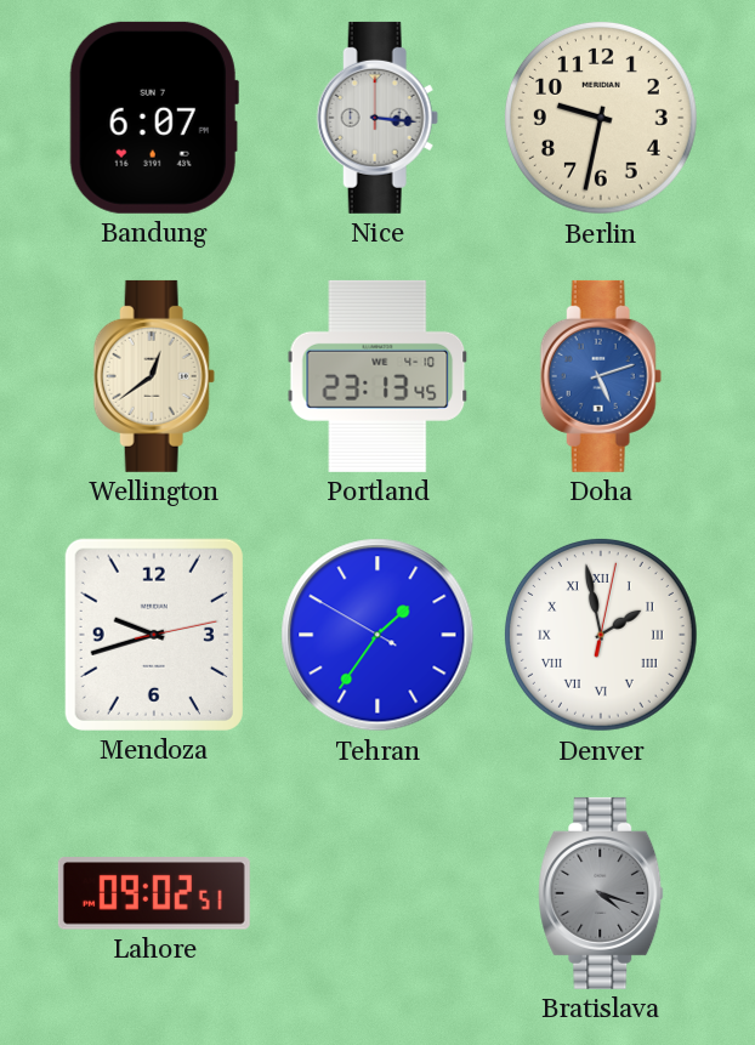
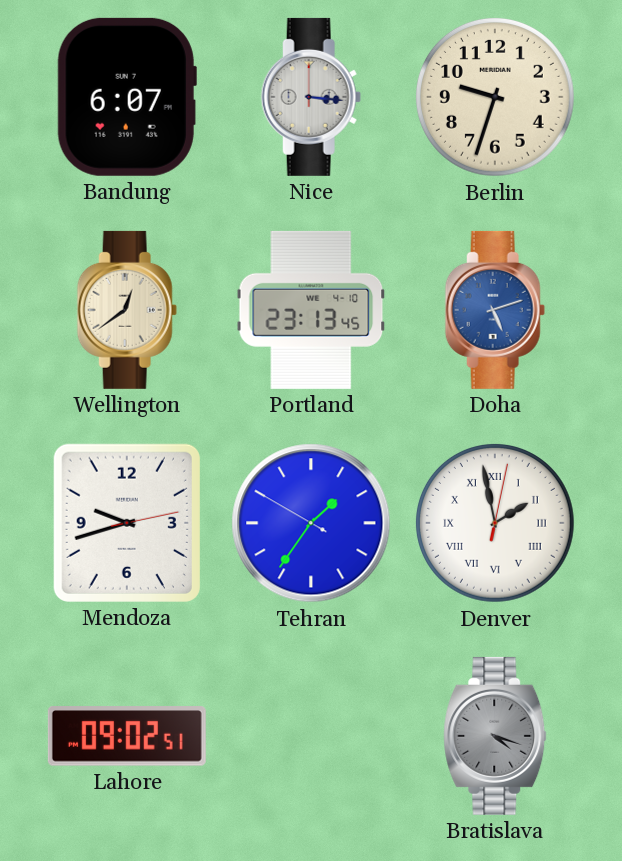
Berlin: 9:32 -> 9:33
